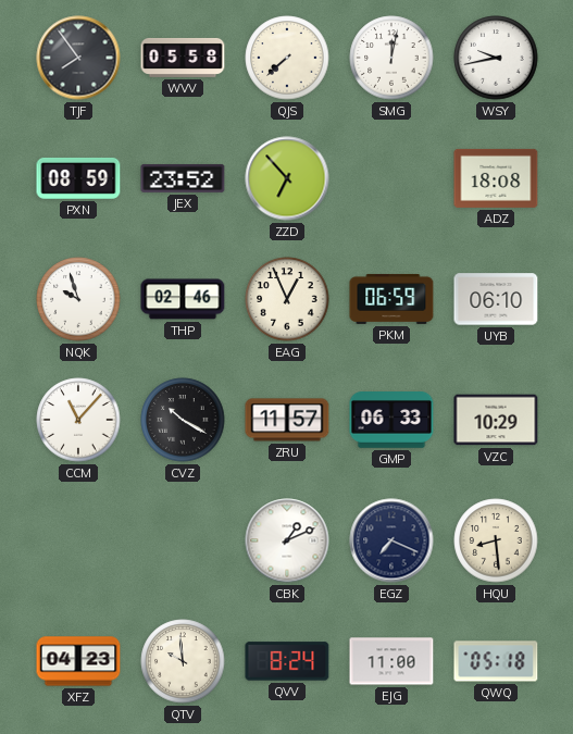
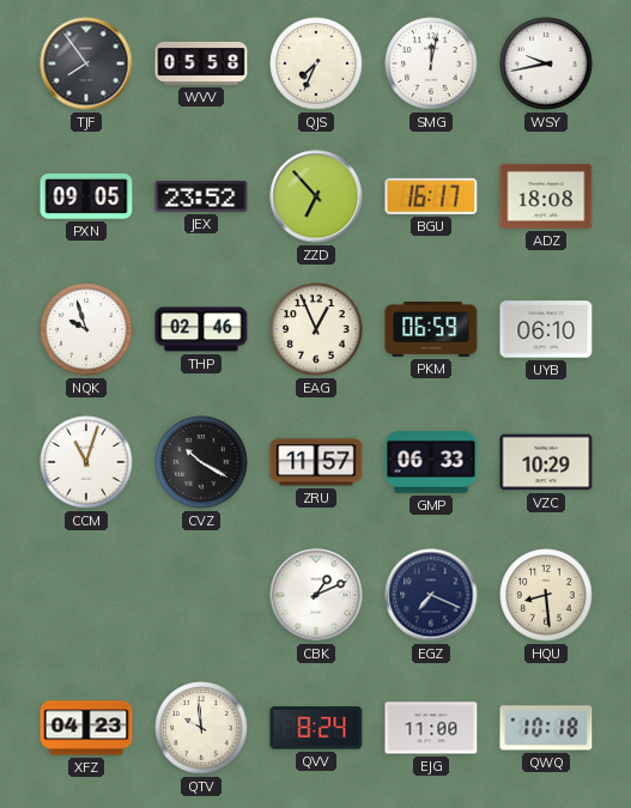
QJS: 7:38 -> 7:34
PXN: 08:59 -> 09:05
BGU: none -> 16:17
CCM: 11:07 -> 11:03
QWQ: 05:18 -> 10:18
